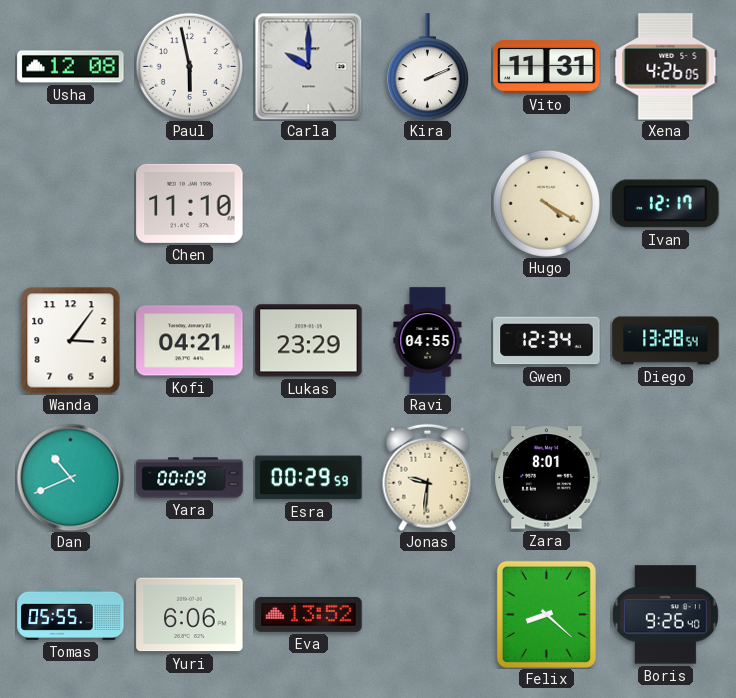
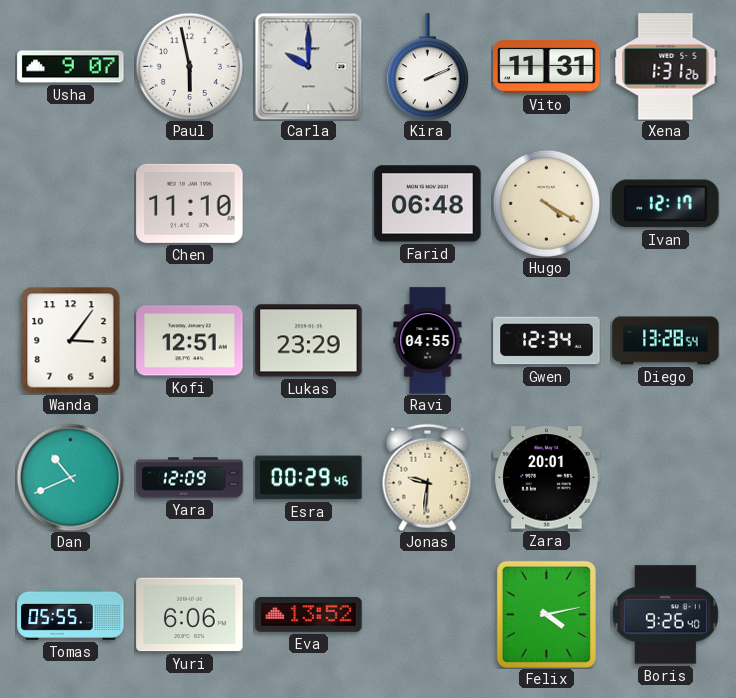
Usha: 12:08 -> 9:07
Xena: 4:26 -> 1:31
Farid: none -> 06:48
Kofi: 04:21 -> 12:51
Yara: 00:09 -> 12:09
Esra: 00:29:59 -> 00:29:46
Zara: 8:01 -> 20:01
Felix: 8:22 -> 4:13
